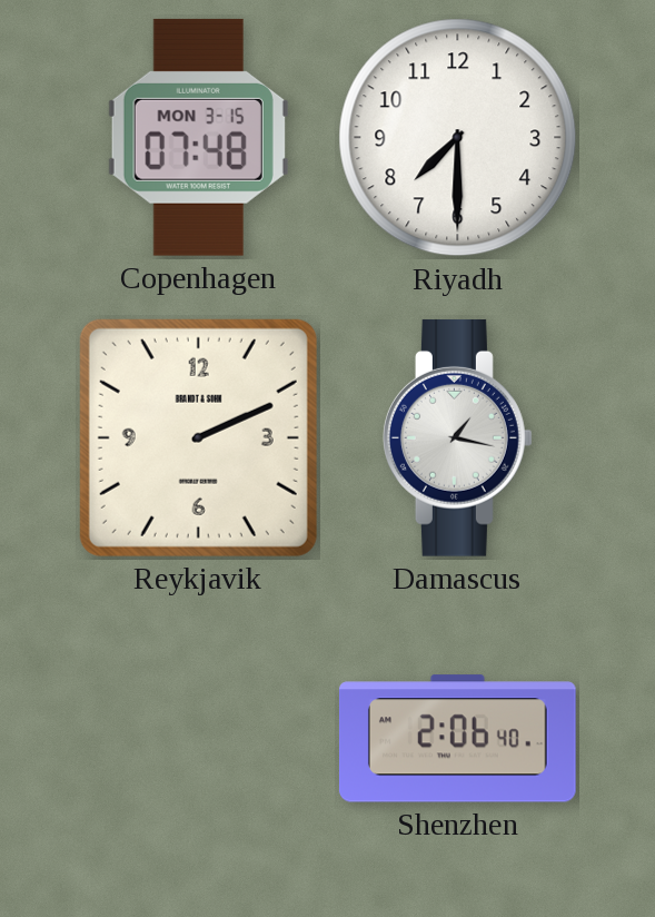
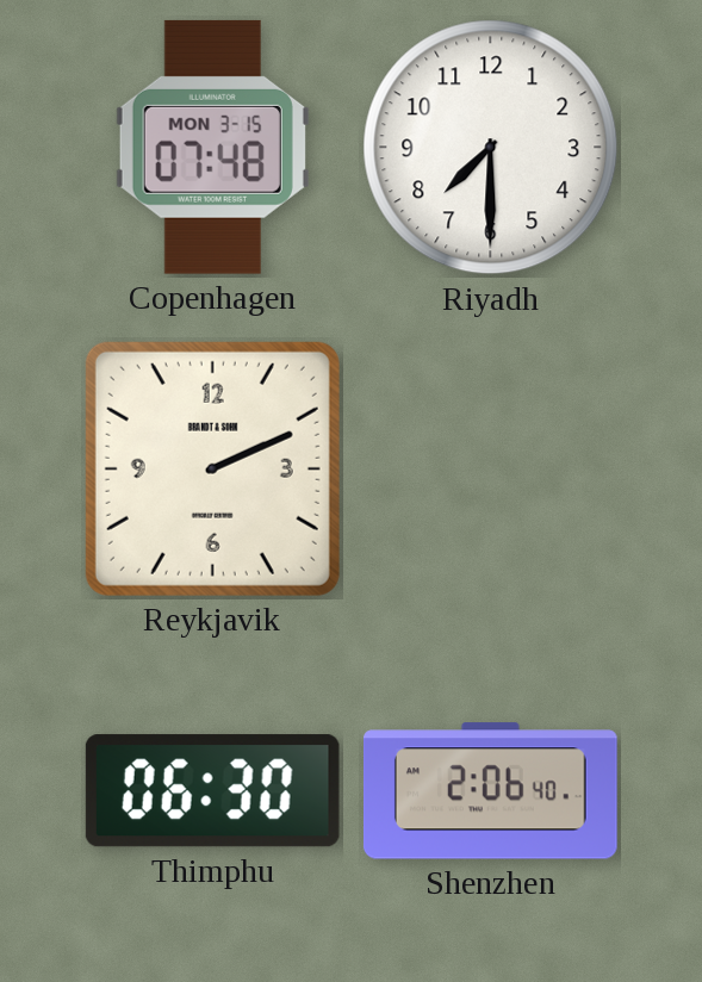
Damascus: 1:17 -> none
Thimphu: none -> 06:30
